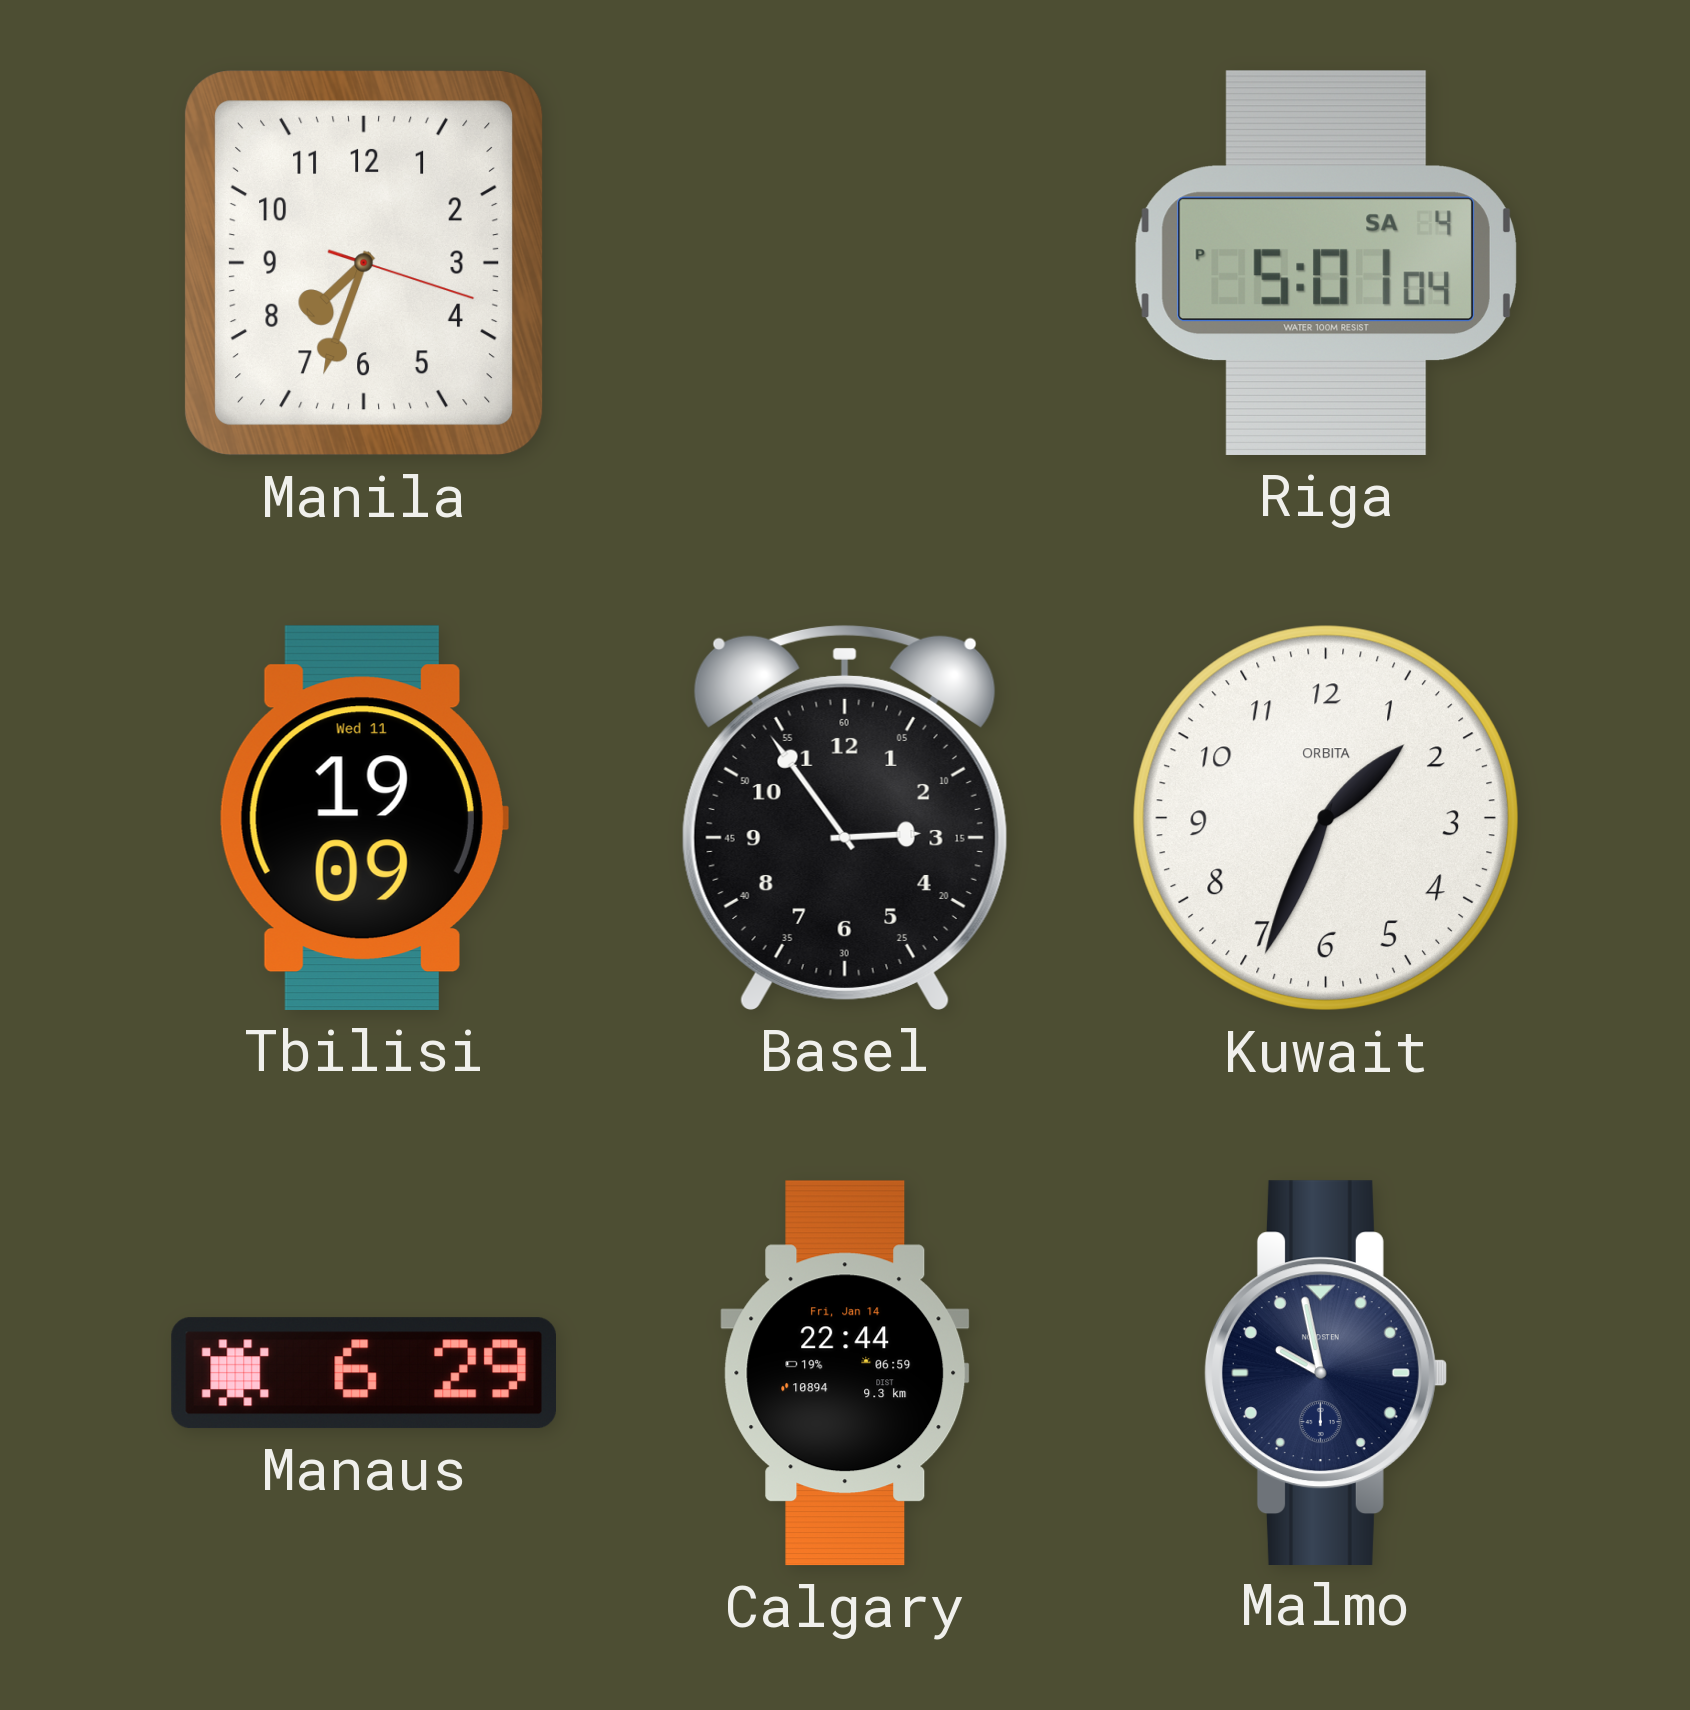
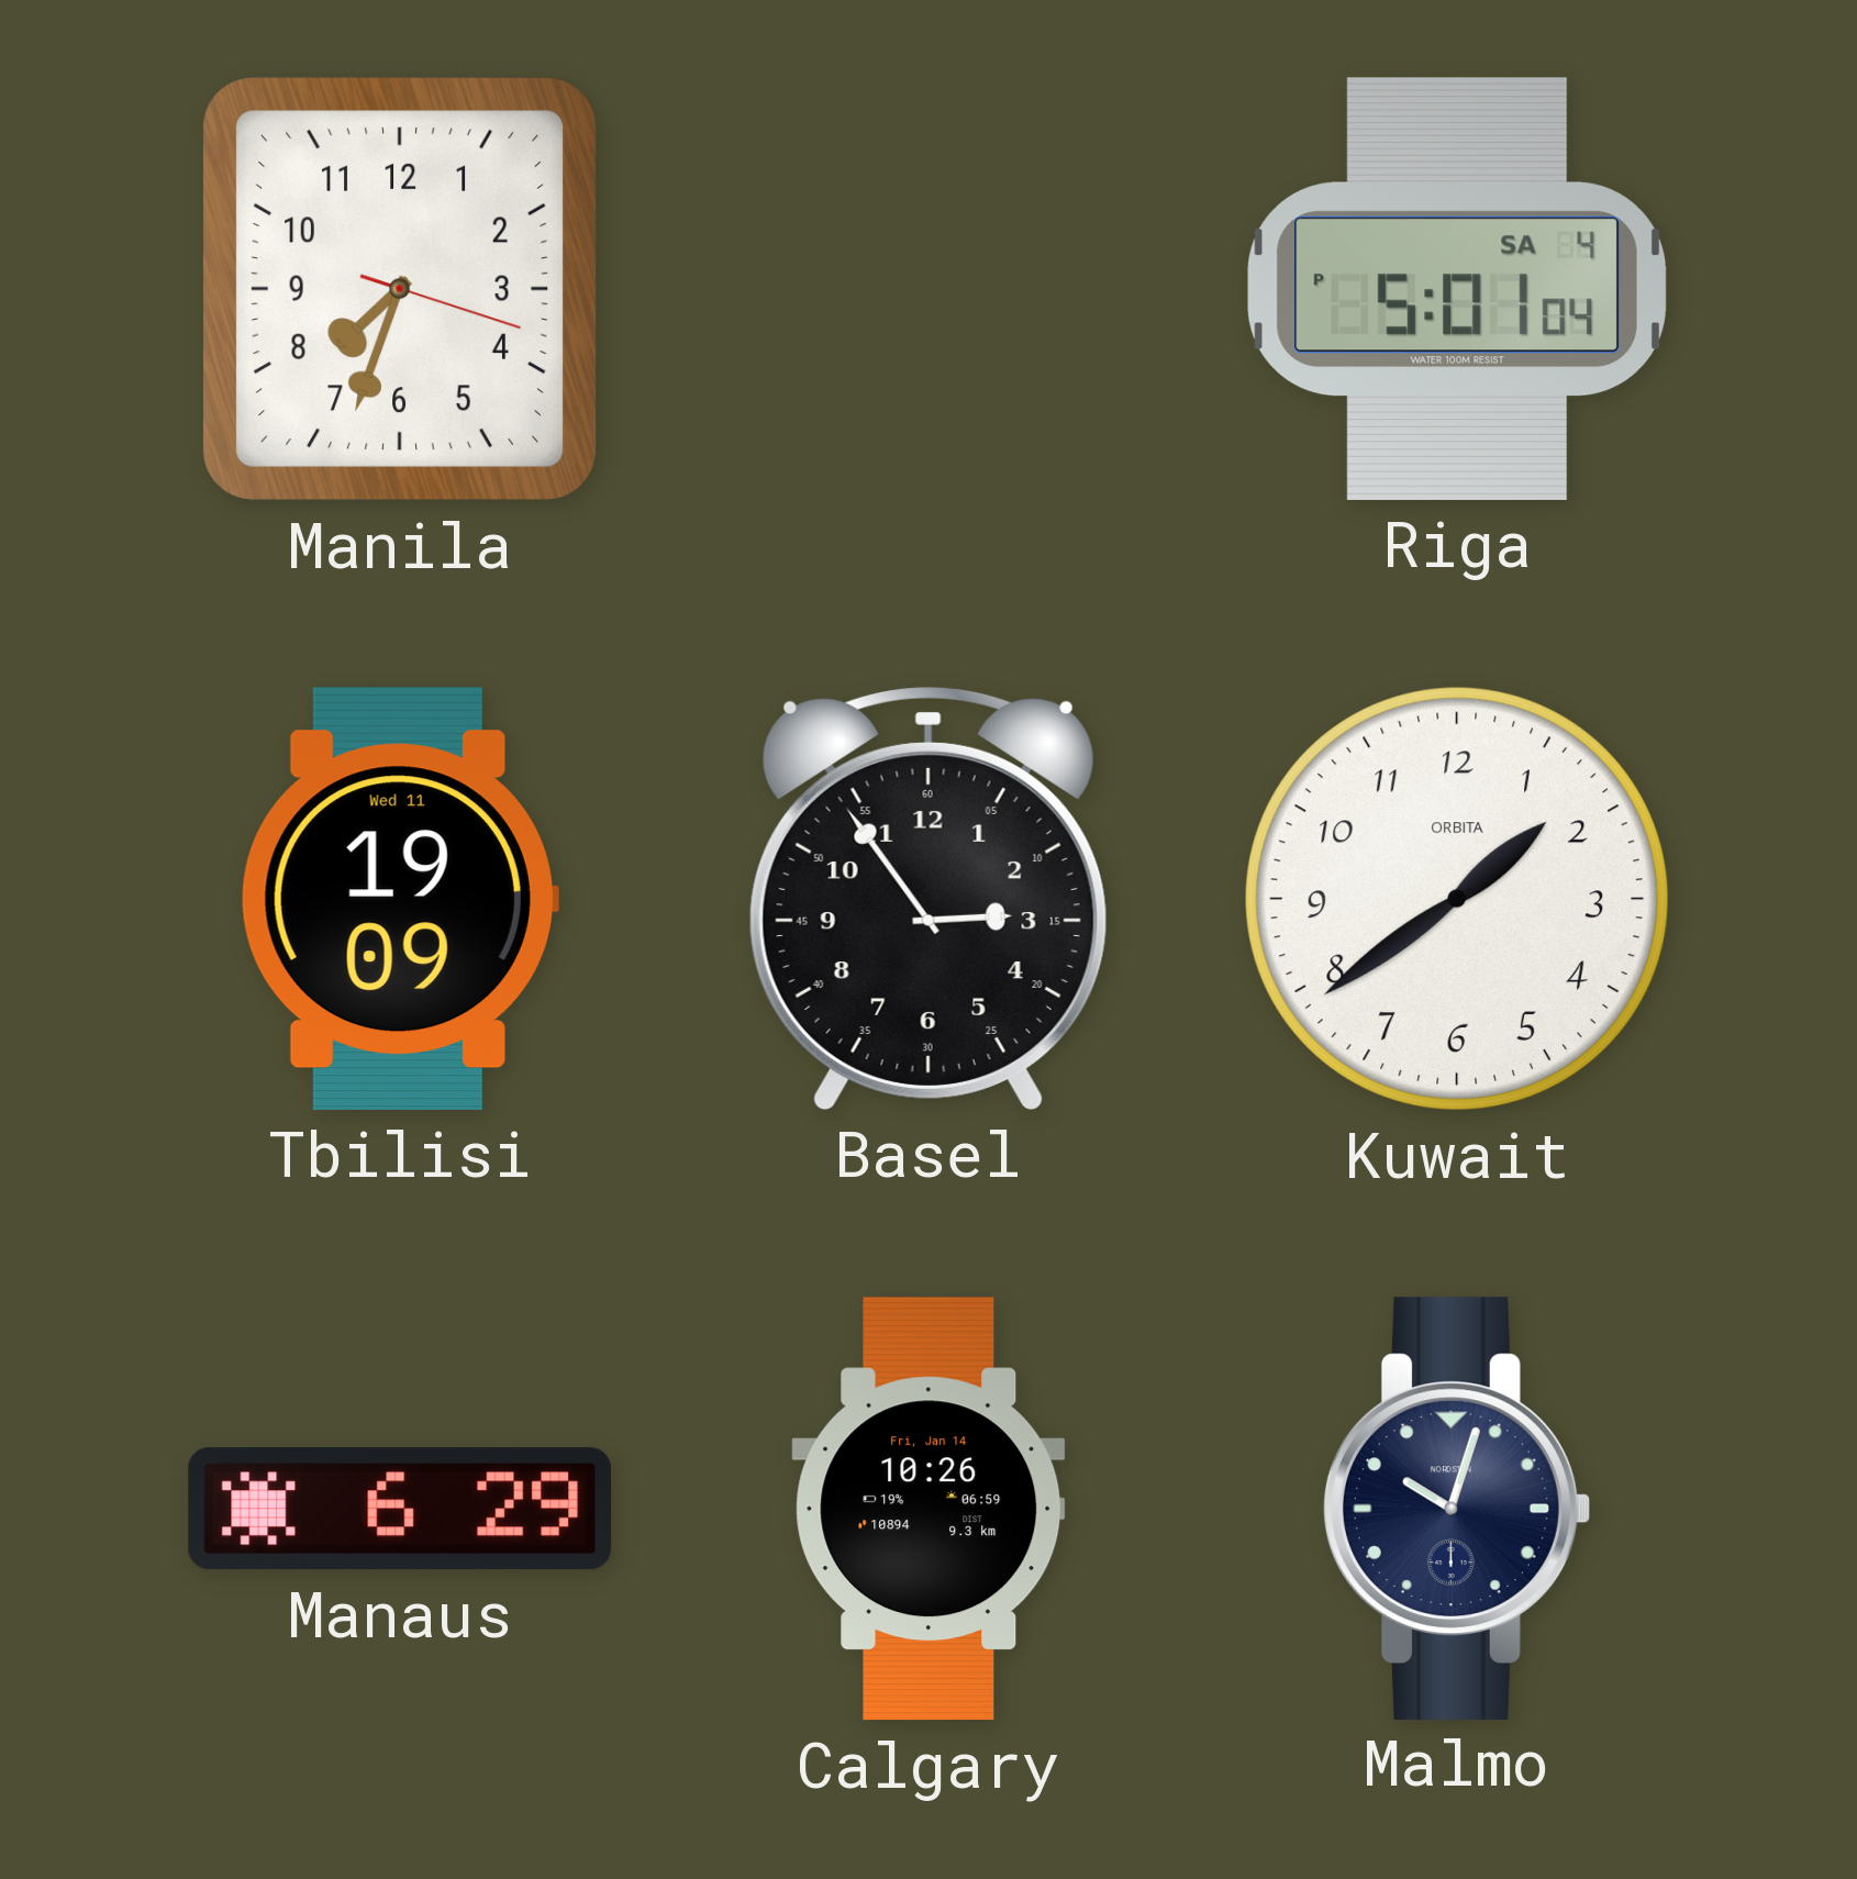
Kuwait: 1:34 -> 1:39
Calgary: 22:44 -> 10:26
Malmo: 9:58 -> 10:03
